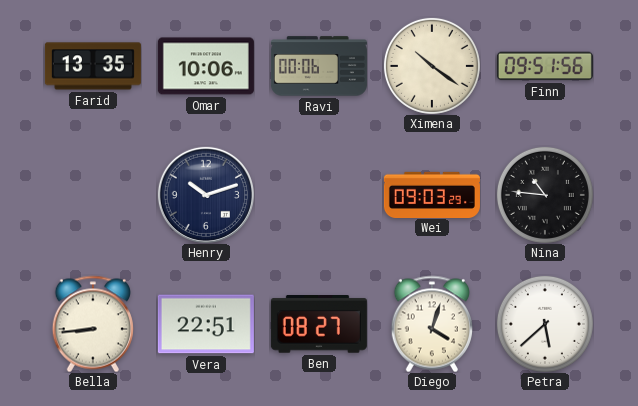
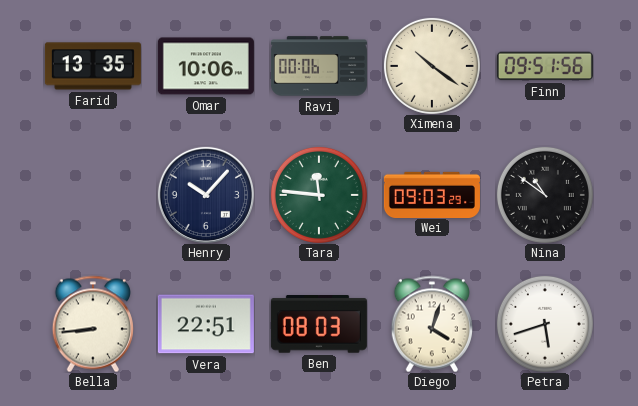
Henry: 10:12 -> 10:07
Tara: none -> 11:46
Nina: 10:46 -> 10:51
Ben: 08:27 -> 08:03
Petra: 5:38 -> 5:42
